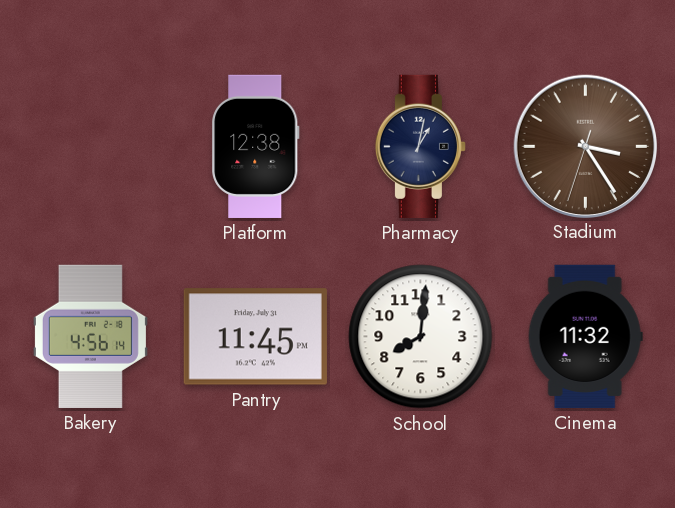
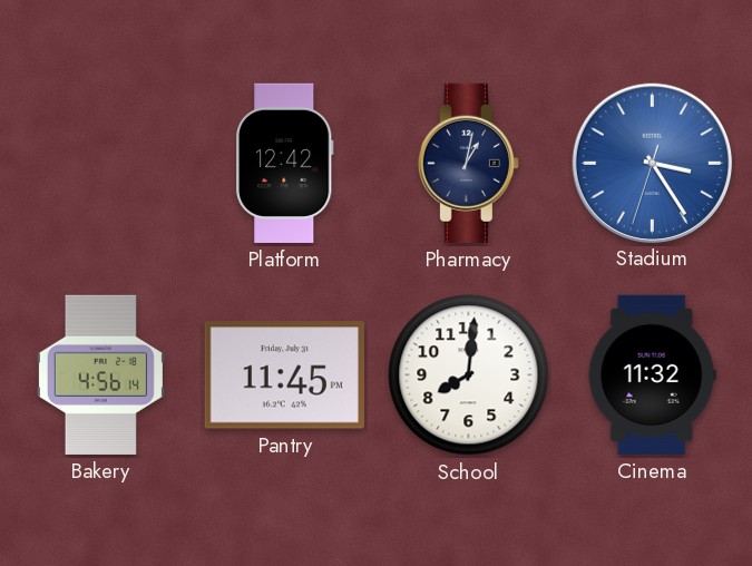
Platform: 12:38 -> 12:42
Stadium dial: brown -> blue
